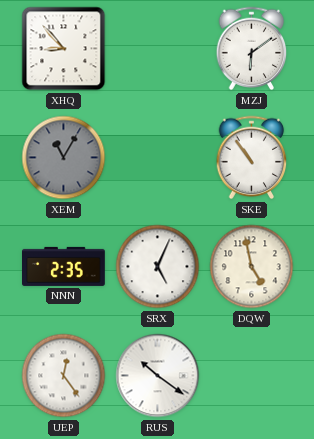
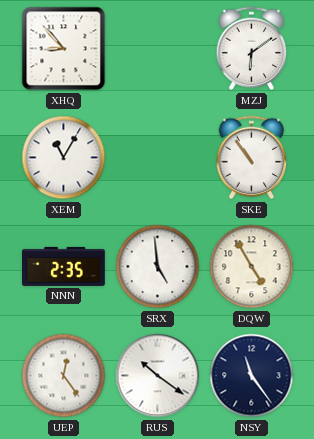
XEM dial: grey -> white
SRX: 5:04 -> 4:59
DQW: 4:58 -> 4:55
NSY: none -> 11:24
